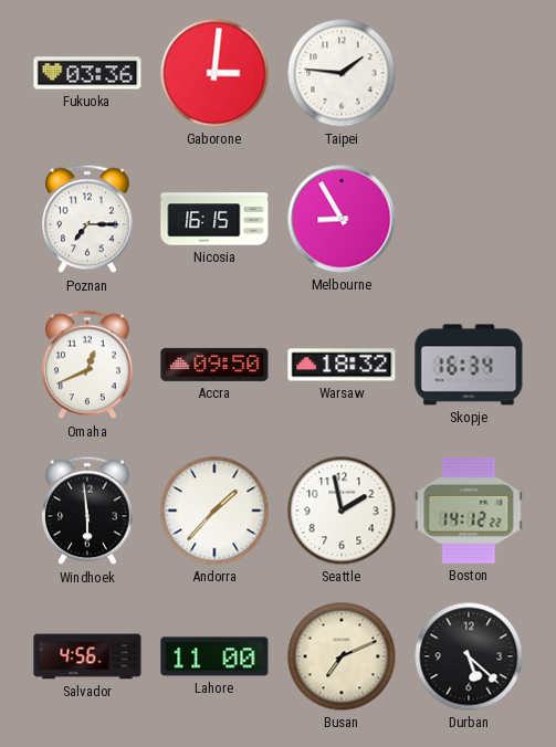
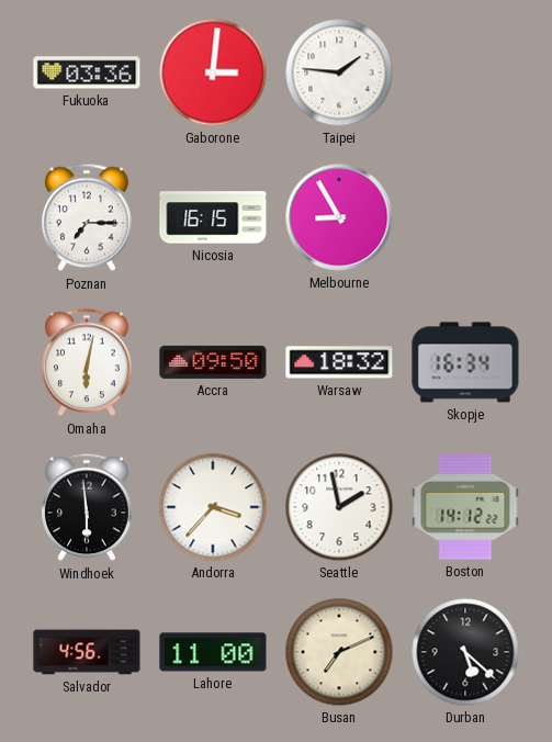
Omaha: 12:41 -> 6:02
Andorra: 1:37 -> 3:37
